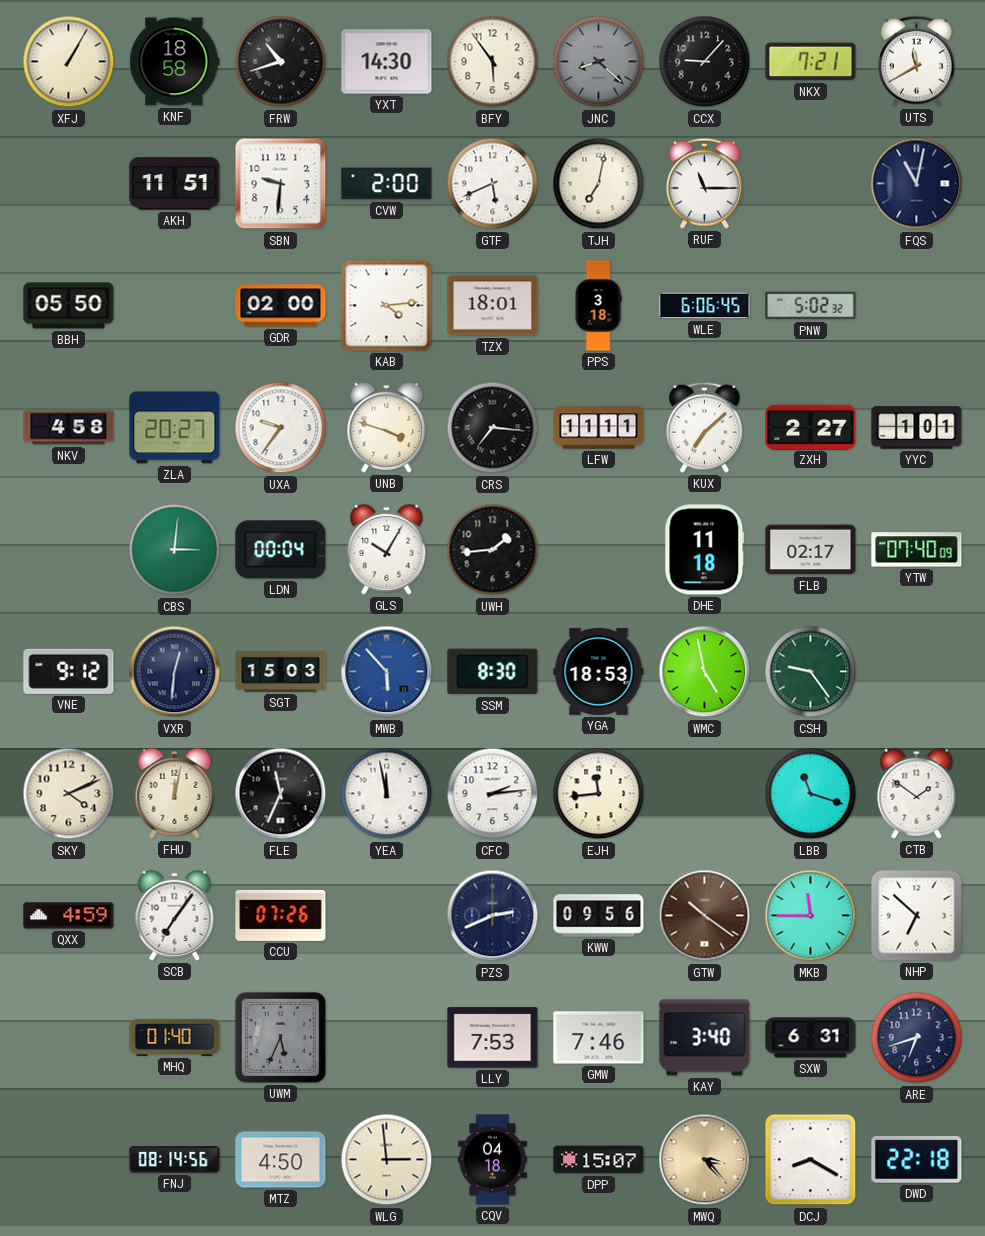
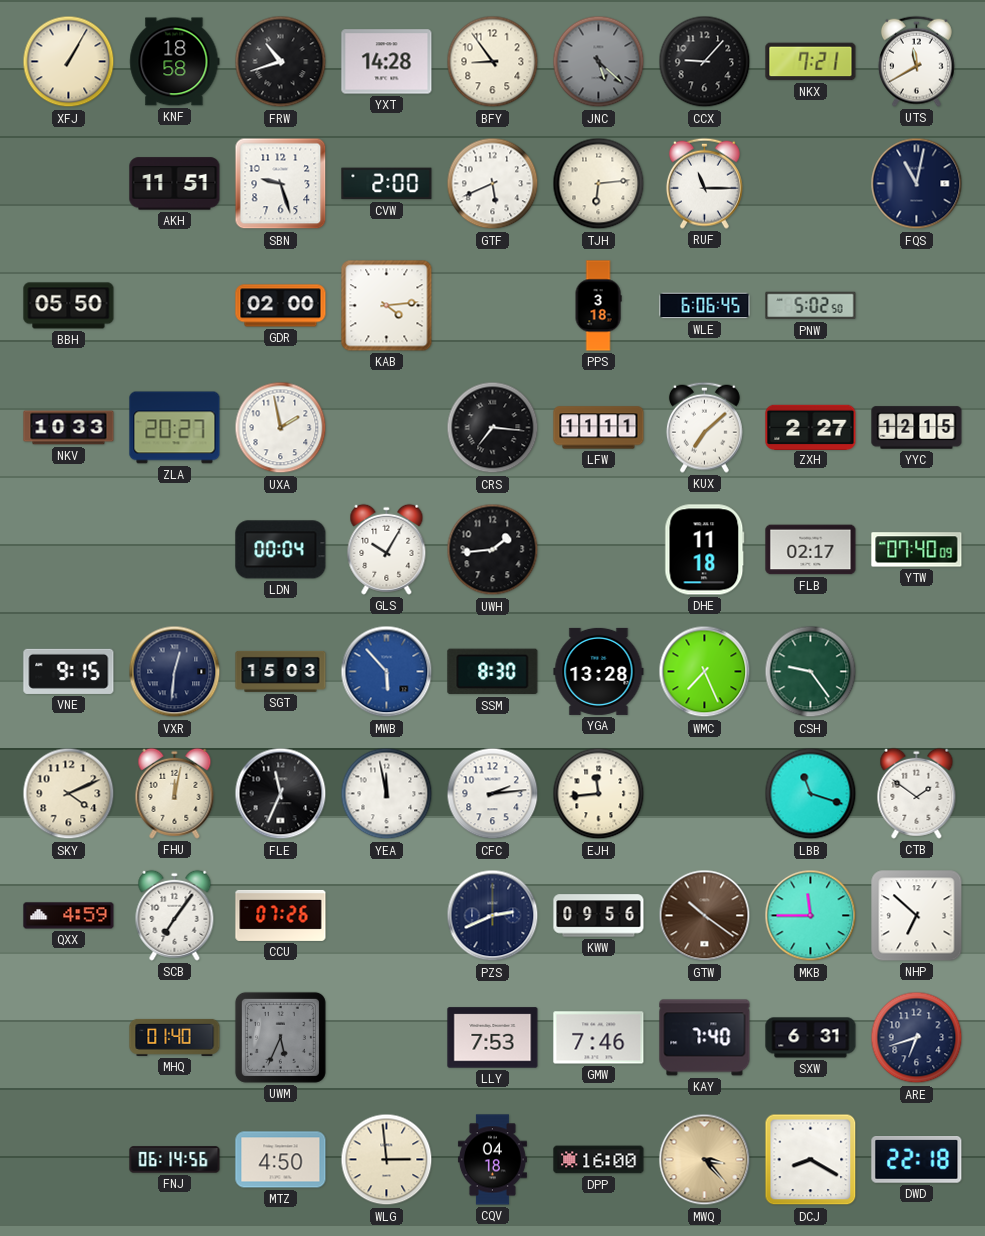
YXT: 14:30 -> 14:28
BFY: 5:54 -> 8:54
JNC: 8:22 -> 5:22
SBN: 9:31 -> 9:27
TJH: 7:02 -> 6:14
TZX: 18:01 -> none
PNW: 5:02:32 -> 5:02:50
NKV: 4:58 -> 10:33
UXA: 9:36 -> 1:58
UNB: 3:48 -> none
YYC: 1:01 -> 12:15
CBS: 3:01 -> none
VNE: 9:12 -> 9:15
YGA: 18:53 -> 13:28
WMC: 4:58 -> 7:26
KAY: 3:40 -> 7:40
FNJ: 08:14 -> 06:14
DPP: 15:07 -> 16:00
